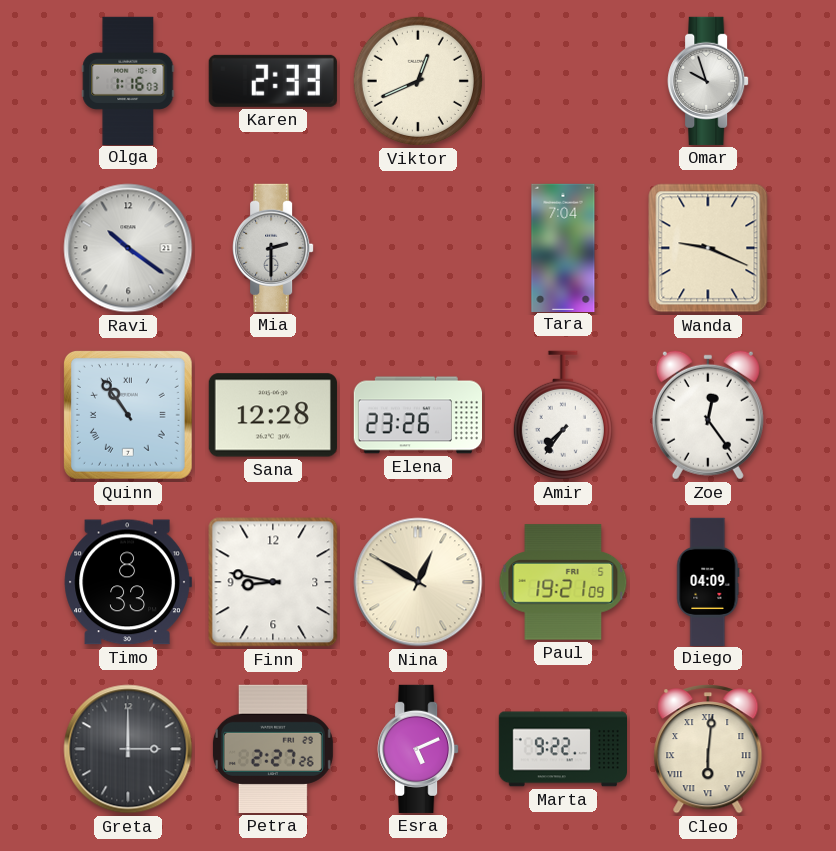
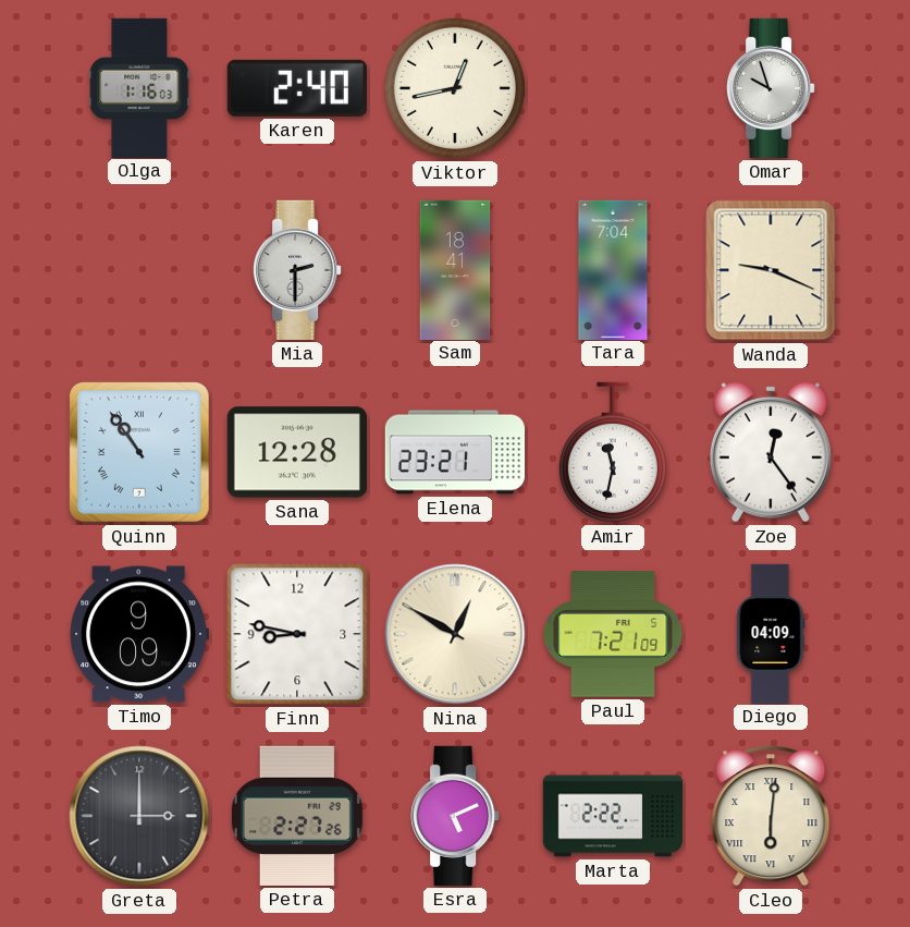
Karen: 2:33 -> 2:40
Viktor: 12:41 -> 12:43
Ravi: 10:21 -> none
Sam: none -> 18:41
Elena: 23:26 -> 23:21
Amir: 7:36 -> 11:32
Timo: 8:33 -> 9:09
Paul: 19:21 -> 7:21
Marta: 9:22 -> 2:22
